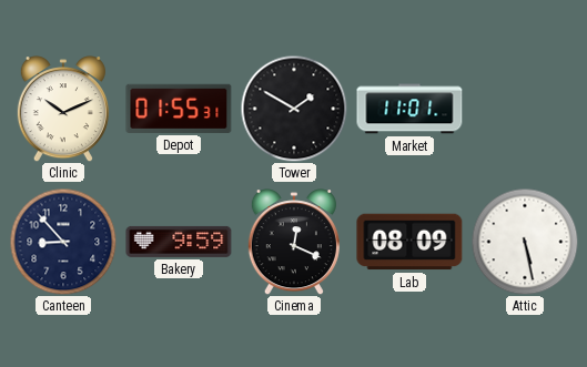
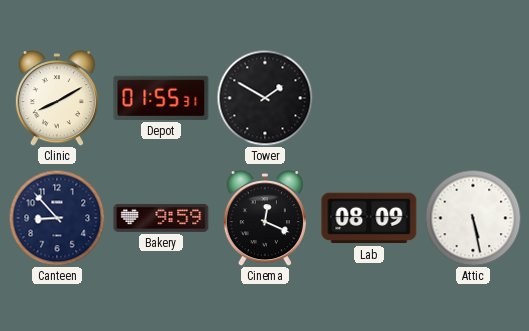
Clinic: 10:11 -> 8:10
Market: 11:01 -> none
